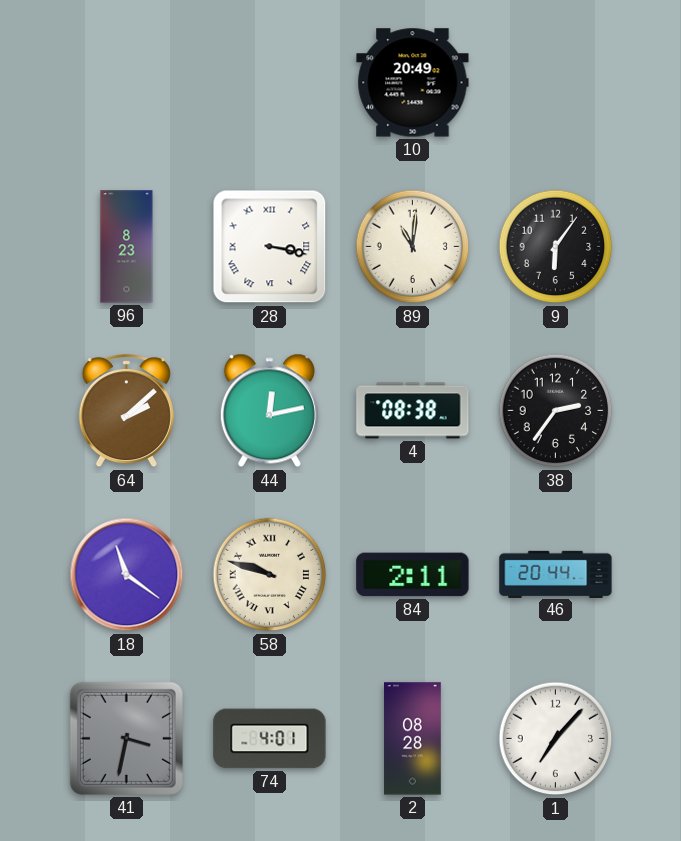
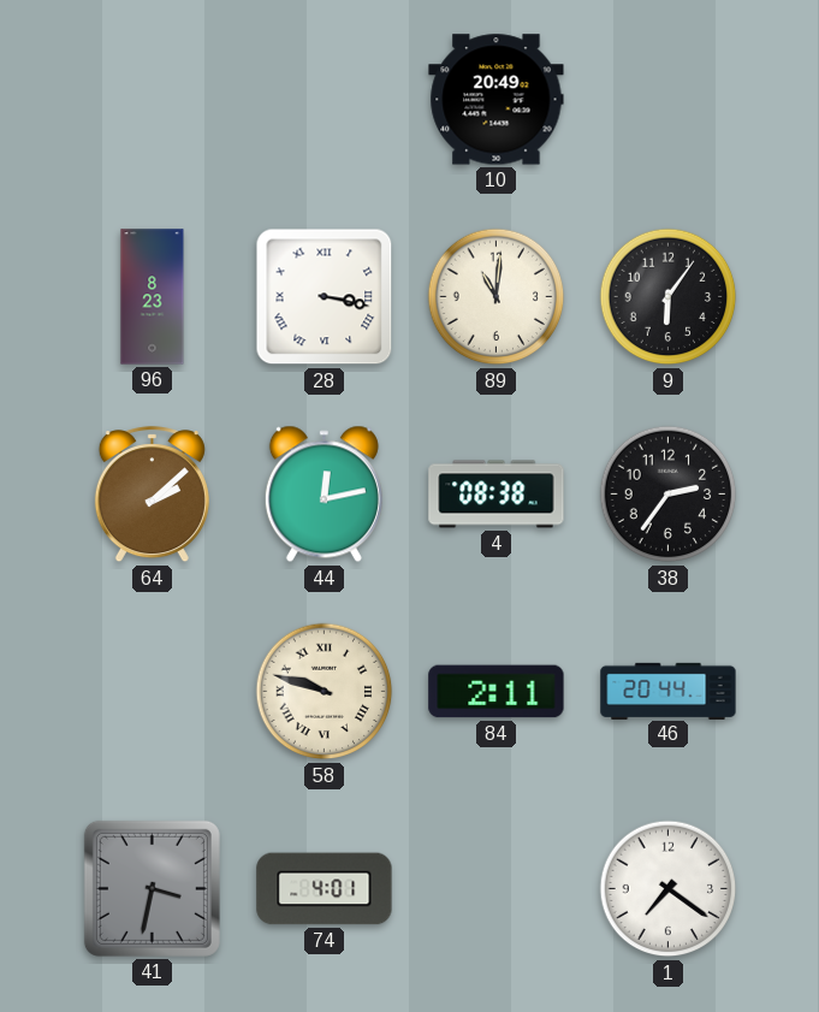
18: 11:21 -> none
2: 08:28 -> none
1: 7:07 -> 7:21
